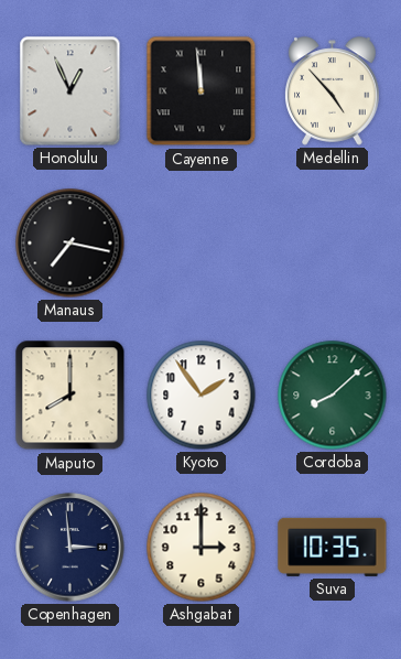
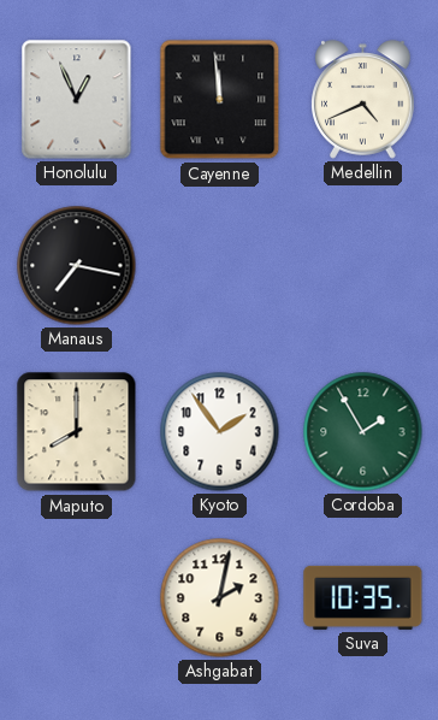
Medellin: 4:53 -> 4:41
Cordoba: 8:08 -> 1:55
Copenhagen: 2:59 -> none
Ashgabat: 3:00 -> 2:02
